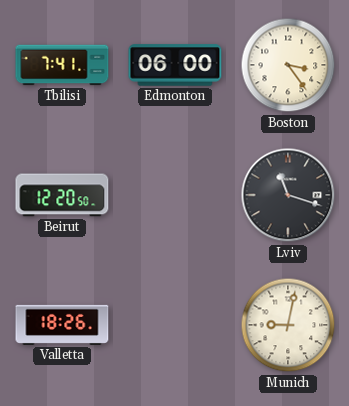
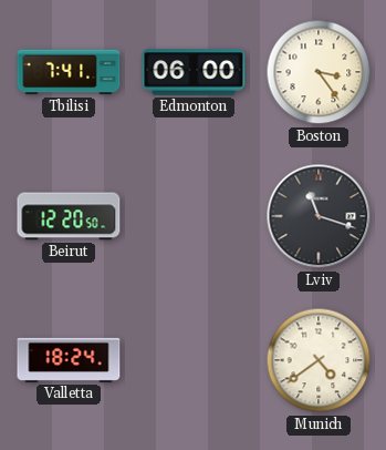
Valletta: 18:26 -> 18:24
Munich: 9:02 -> 4:39
